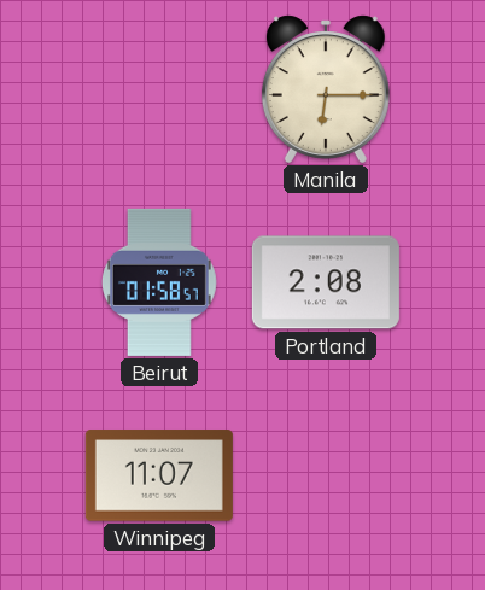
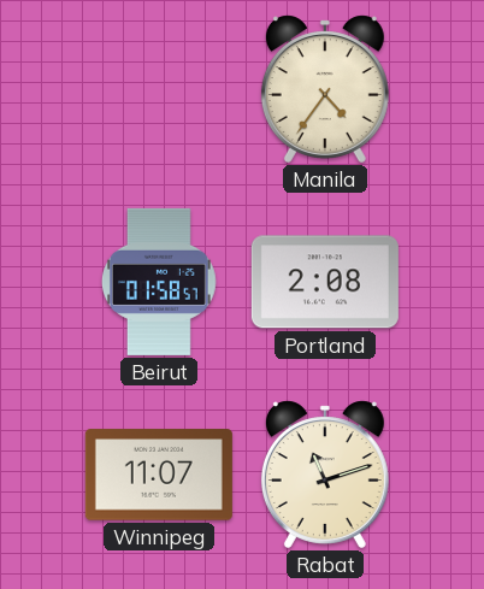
Manila: 6:15 -> 4:36
Rabat: none -> 11:12
